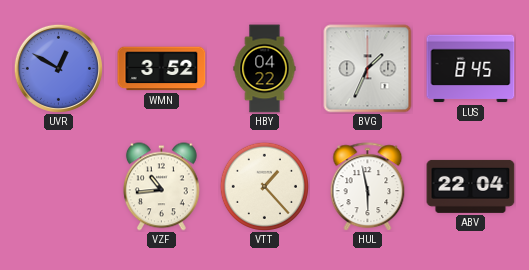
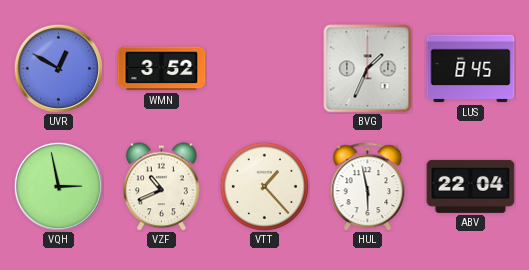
HBY: 04:22 -> none
VQH: none -> 2:58
VZF: 10:44 -> 10:41
